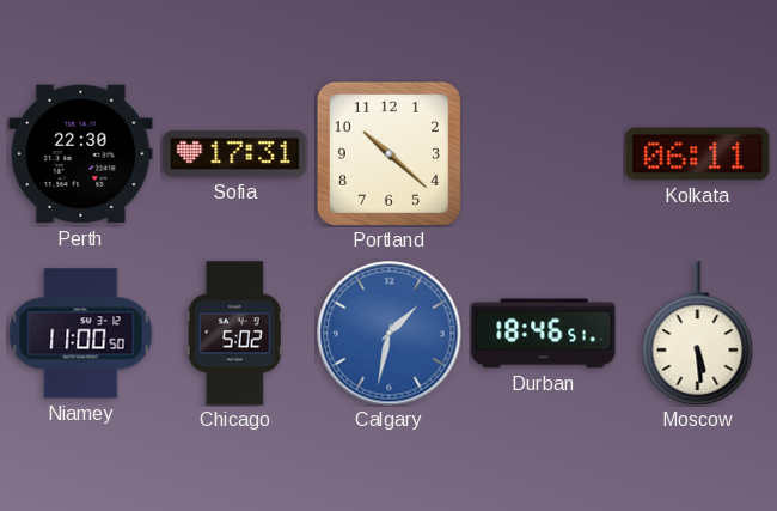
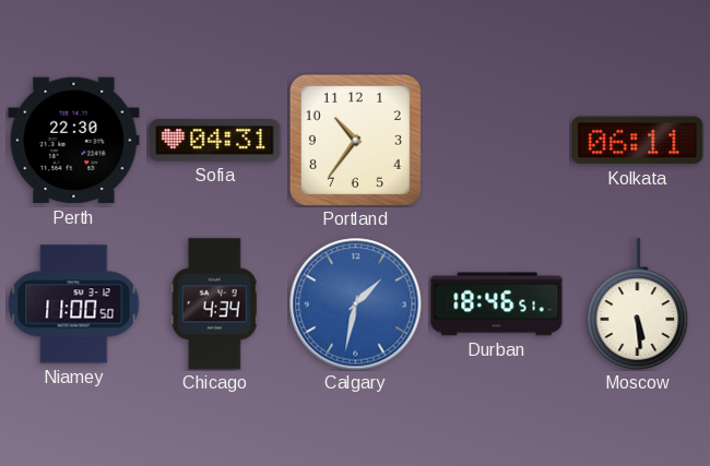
Sofia: 17:31 -> 04:31
Portland: 10:22 -> 10:36
Chicago: 5:02 -> 4:34
